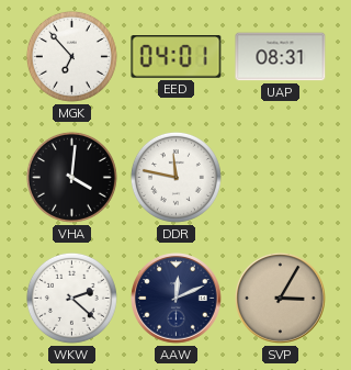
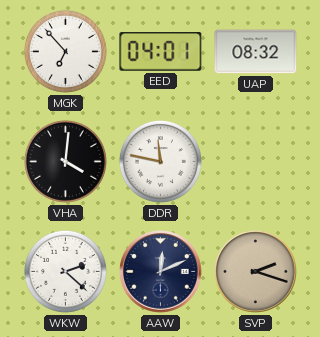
UAP: 08:31 -> 08:32
SVP: 3:05 -> 2:18
